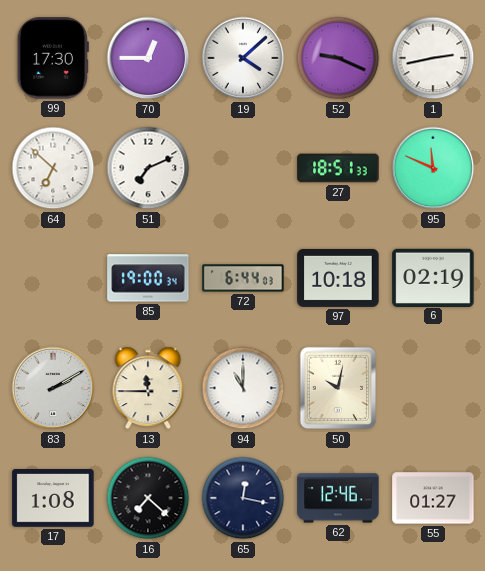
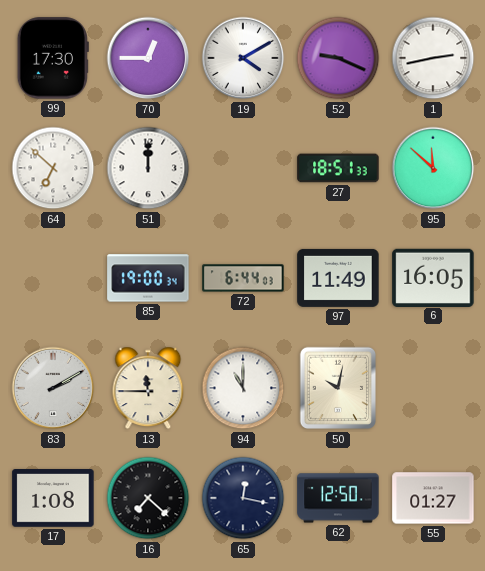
19: 4:08 -> 4:10
51: 7:11 -> 12:00
95: 11:49 -> 11:52
97: 10:18 -> 11:49
6: 02:19 -> 16:05
62: 12:46 -> 12:50
